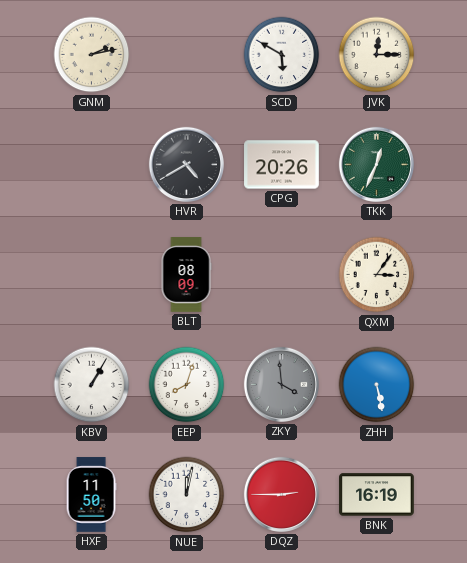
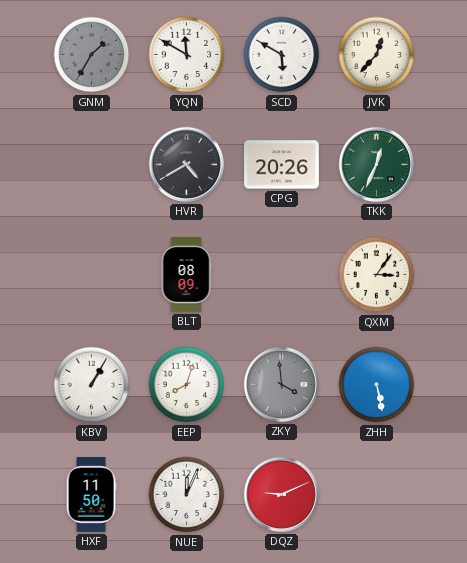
GNM: 2:13 -> 1:35
GNM dial: cream -> grey
YQN: none -> 11:50
JVK: 12:15 -> 12:37
NUE: 12:02 -> 12:04
DQZ: 2:45 -> 9:11
BNK: 16:19 -> none
